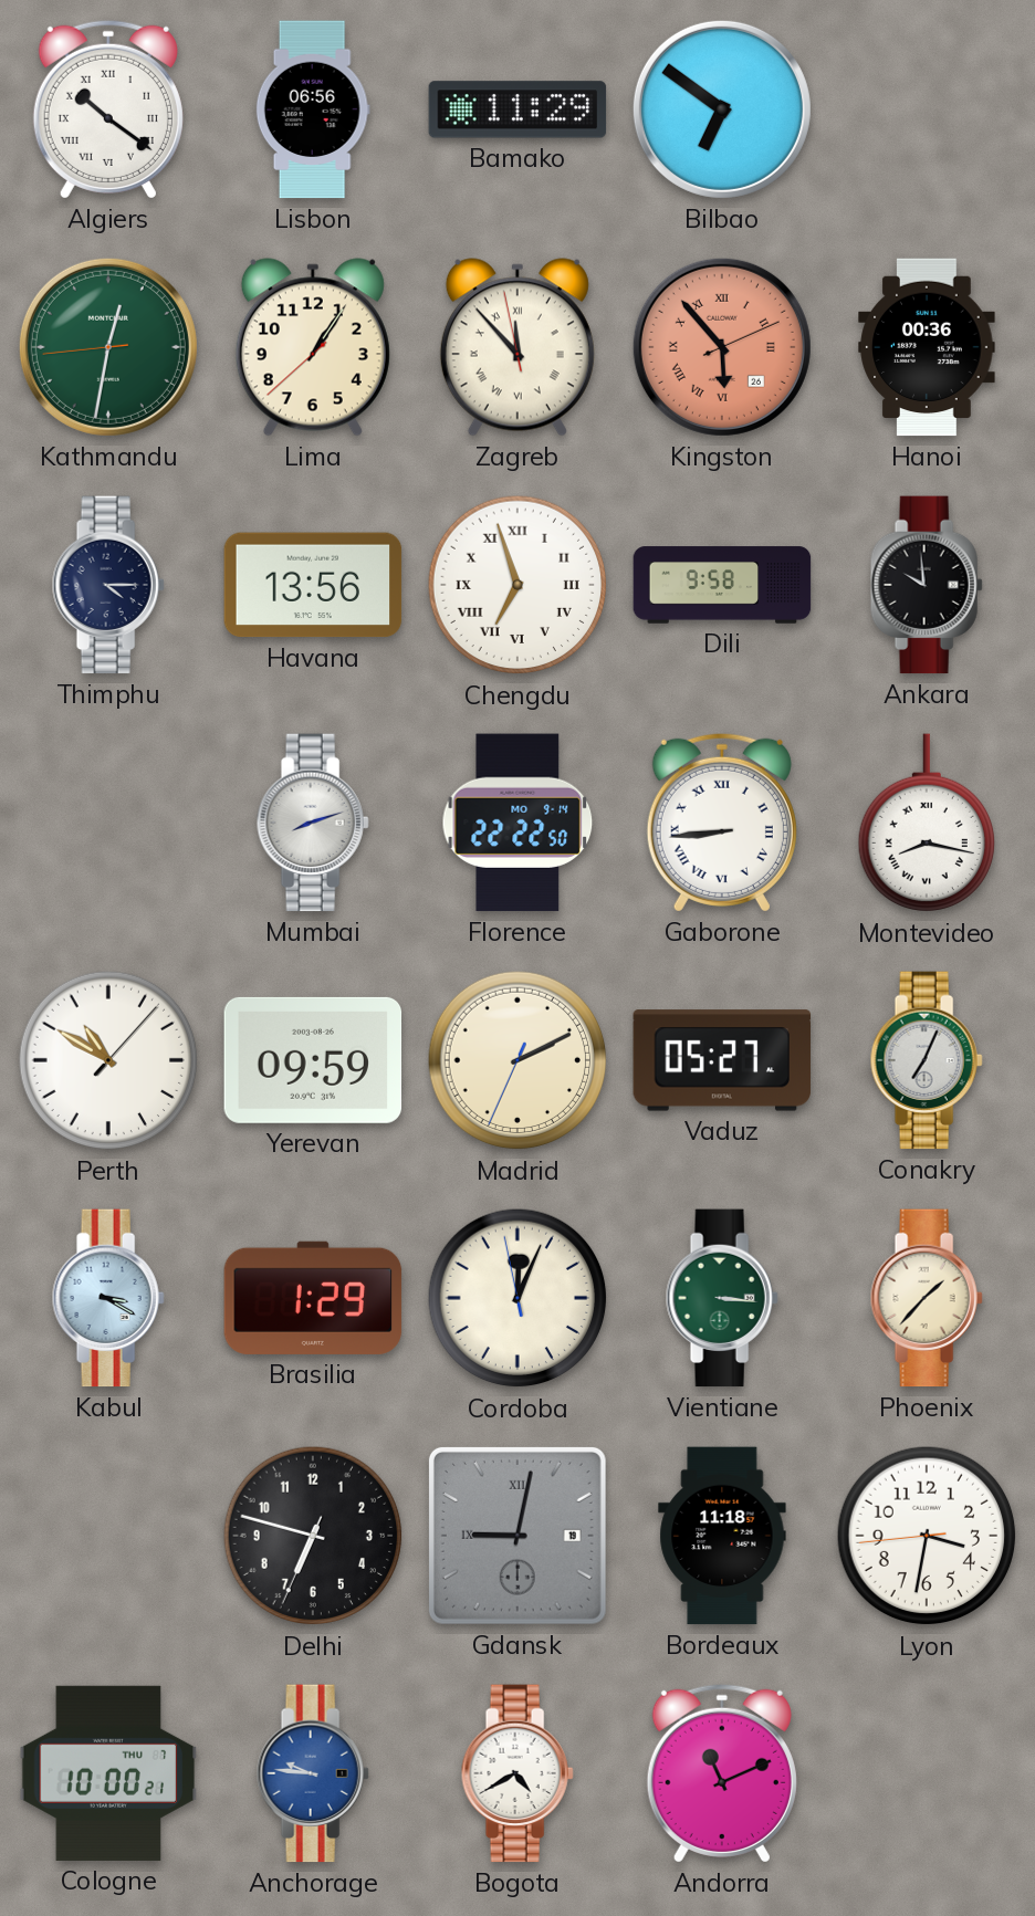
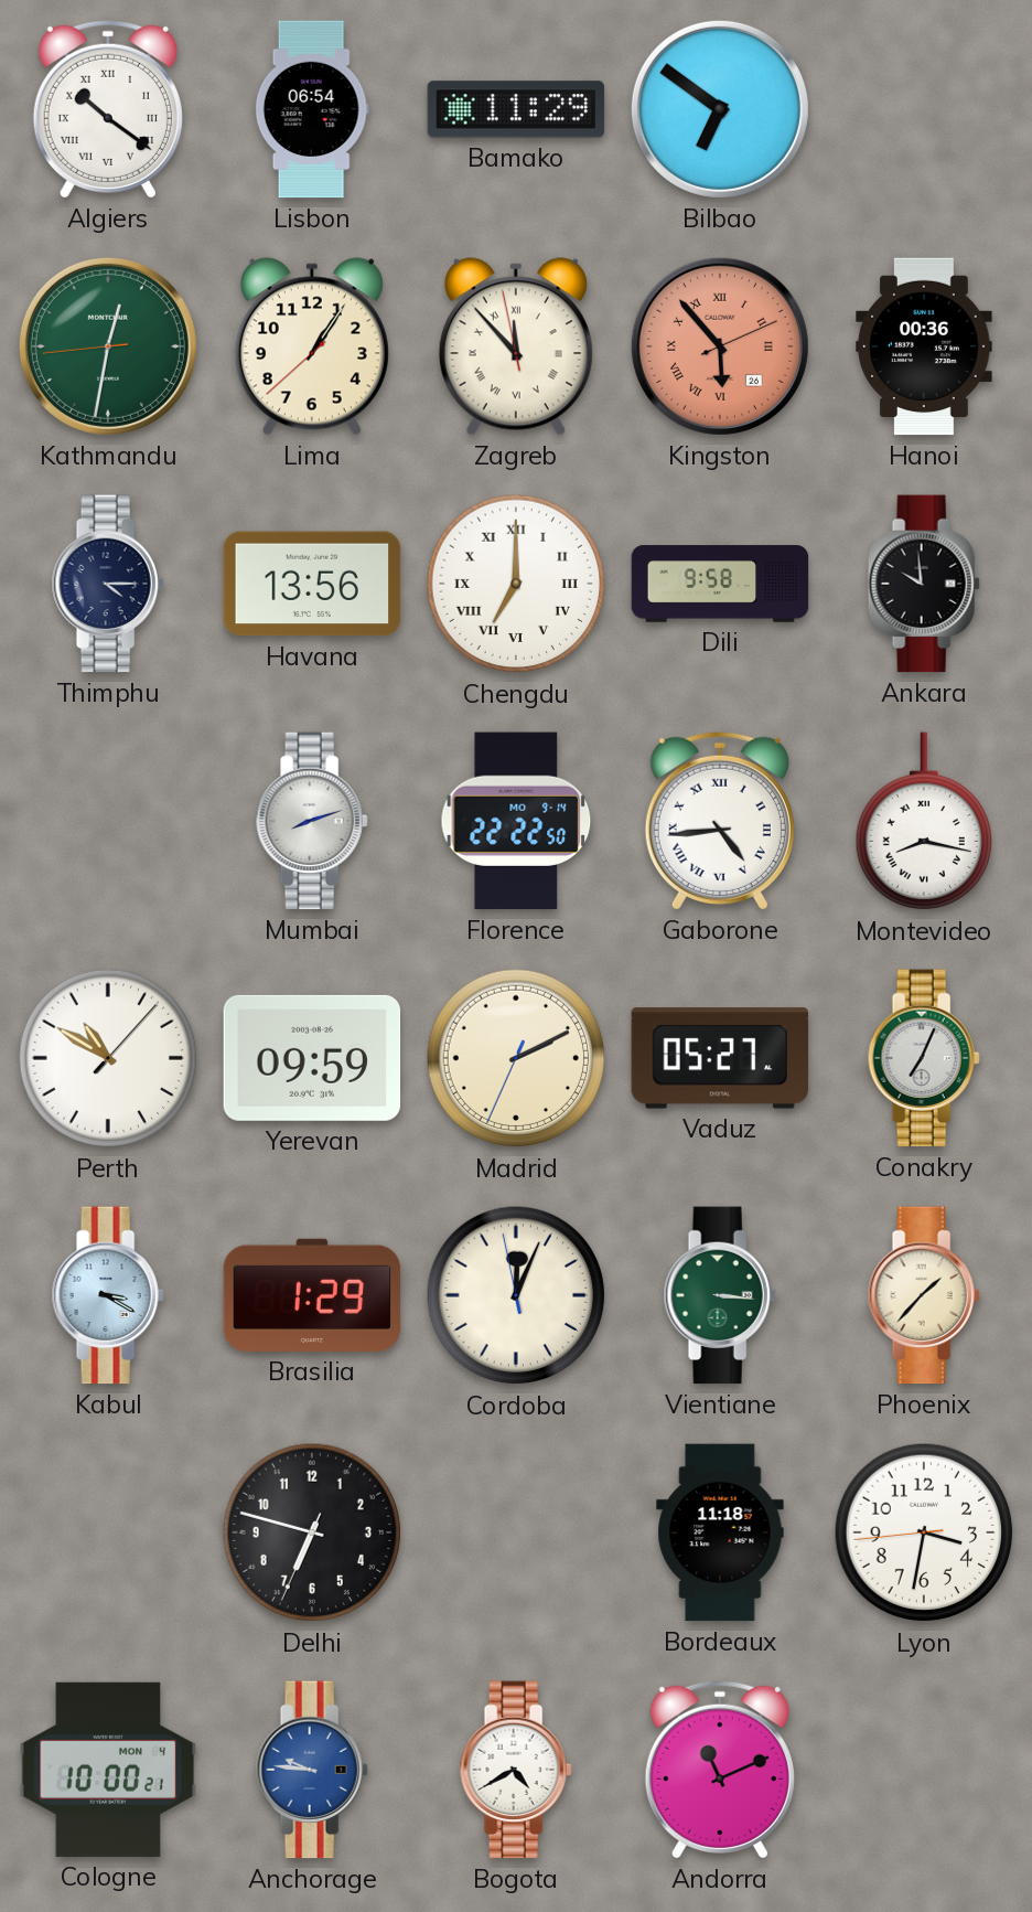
Lisbon: 06:56 -> 06:54
Chengdu: 6:57 -> 7:00
Gaborone: 8:44 -> 4:44
Gdansk: 9:02 -> none
Cologne date: THU 7 -> MON 4
